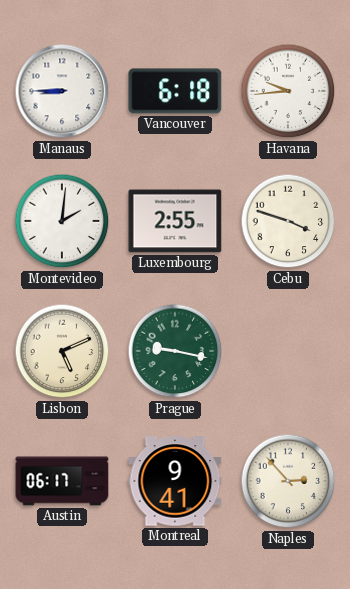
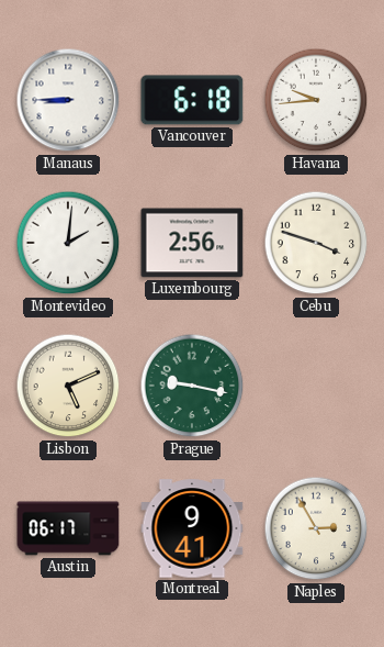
Luxembourg: 2:55 -> 2:56
Naples: 2:53 -> 2:55
